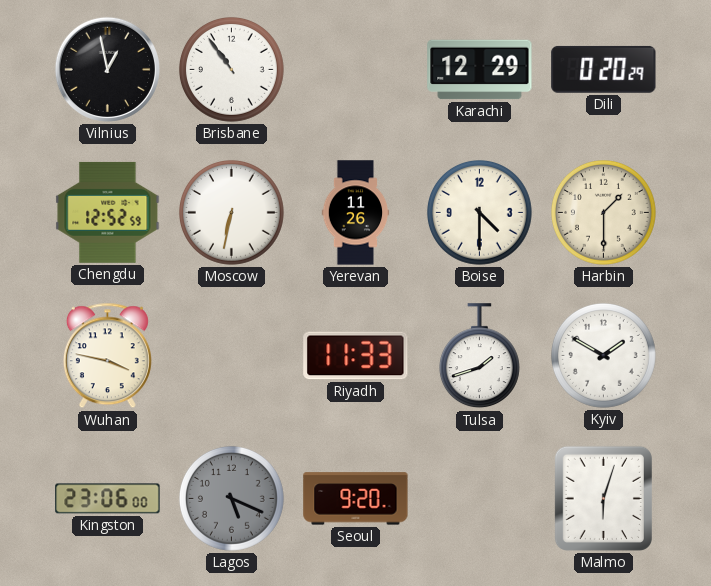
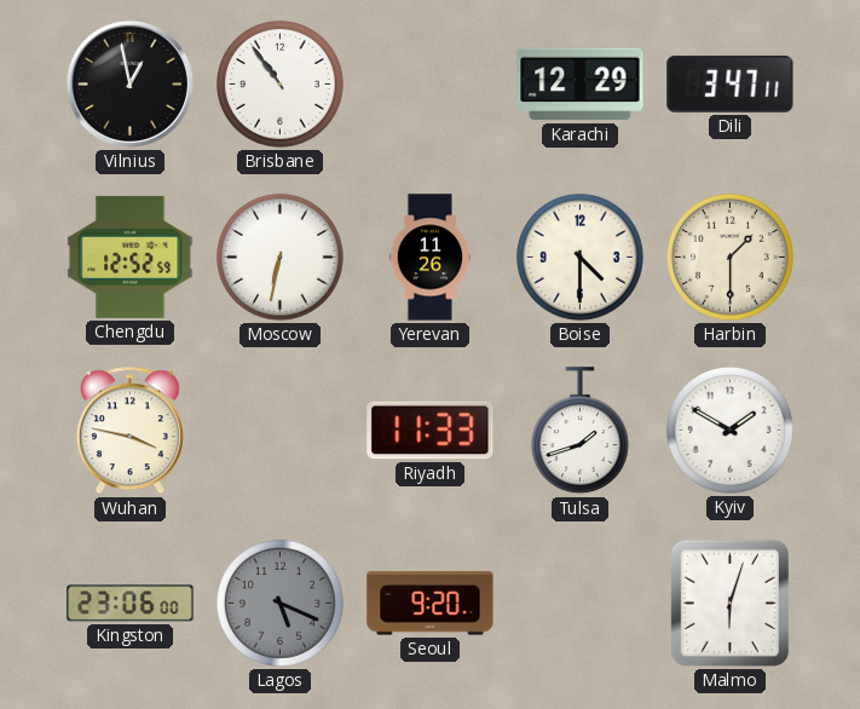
Dili: 0:20 -> 3:47
